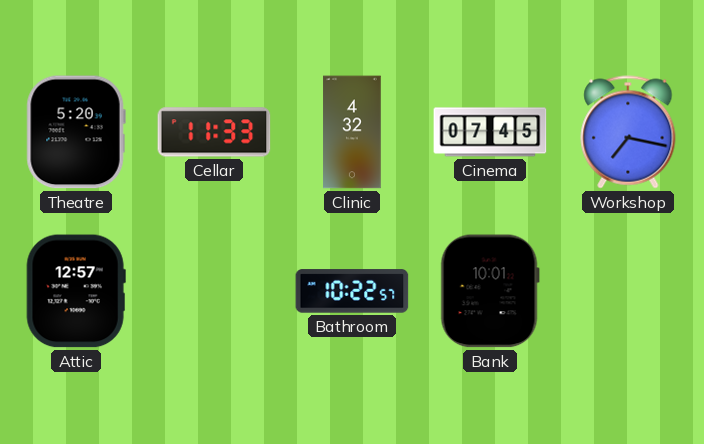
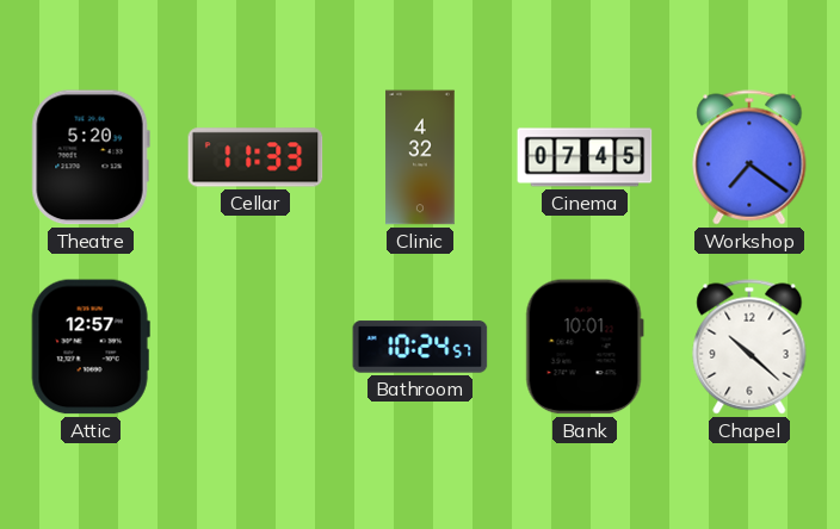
Workshop: 7:17 -> 7:21
Bathroom: 10:22 -> 10:24
Chapel: none -> 10:22
